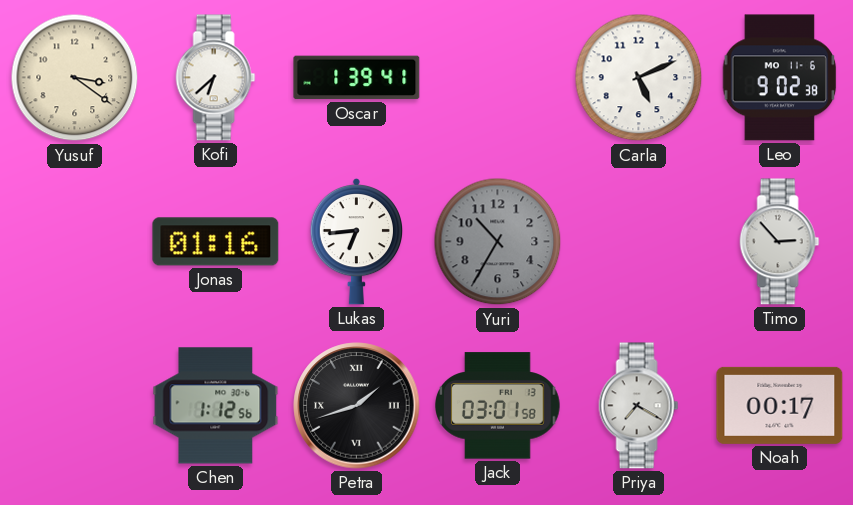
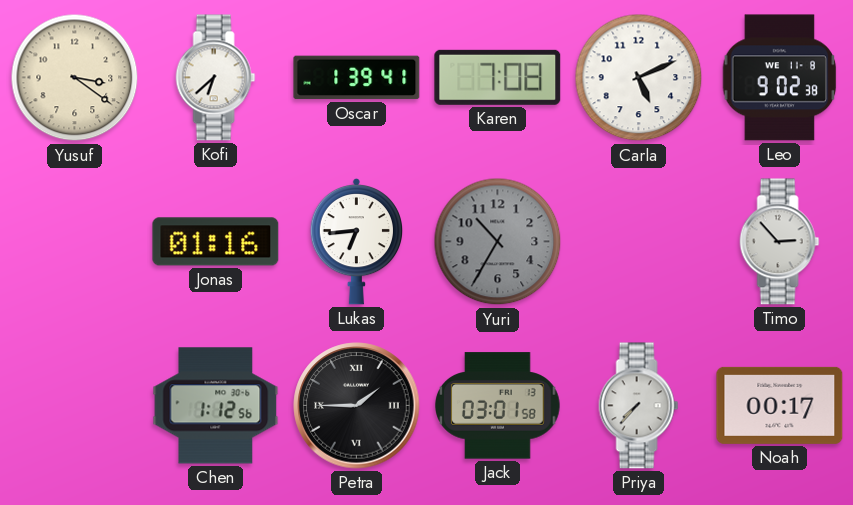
Karen: none -> 7:08
Leo date: MO 11-6 -> WE 11-8
Petra: 1:42 -> 1:45
Priya: 7:20 -> 7:37
